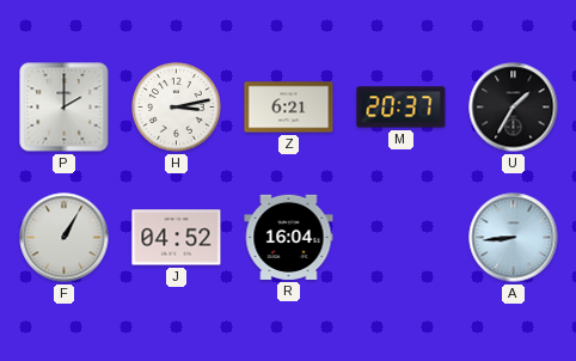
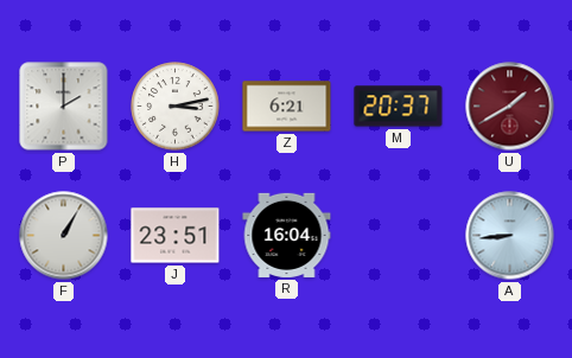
U: 1:35 -> 1:40
U dial: black -> burgundy
J: 04:52 -> 23:51
